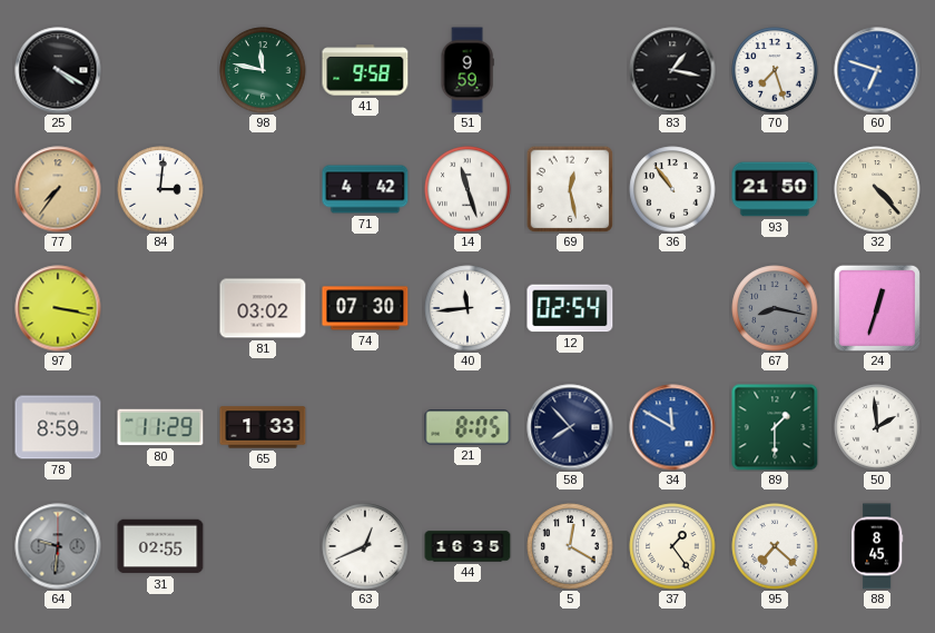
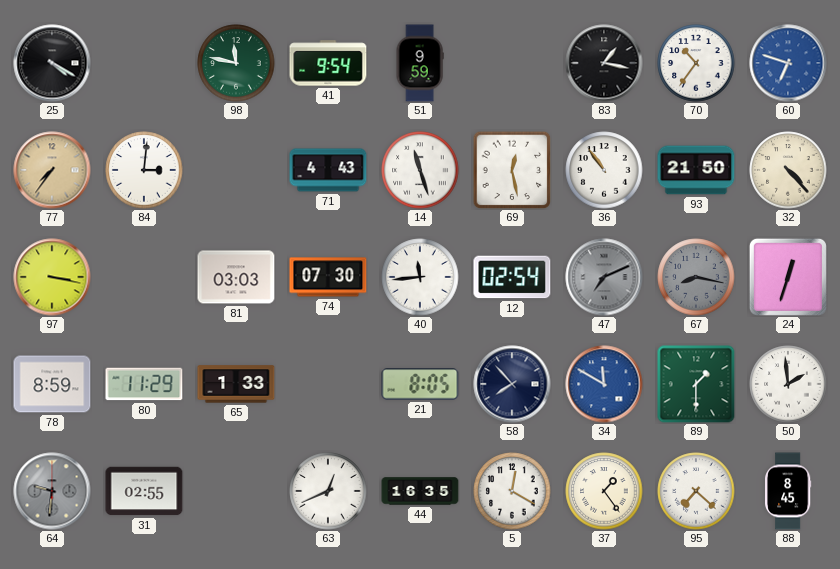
41: 9:58 -> 9:54
70: 7:27 -> 10:36
71: 4:42 -> 4:43
81: 03:02 -> 03:03
47: none -> 7:11
